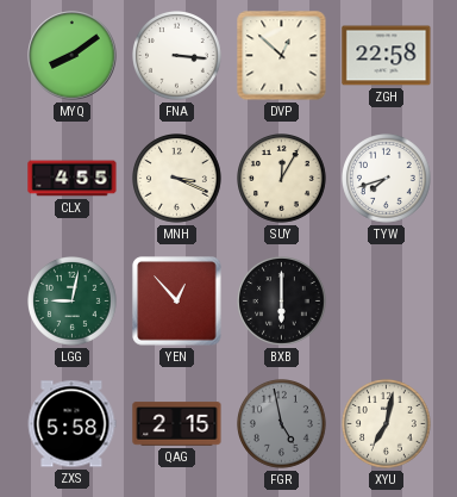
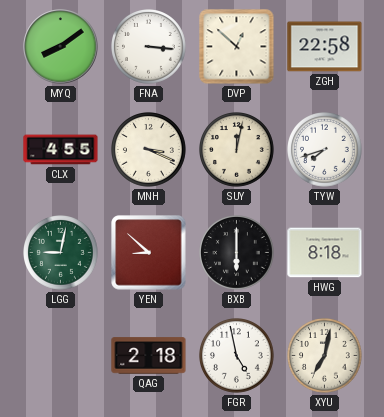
SUY: 12:05 -> 12:02
YEN: 12:53 -> 8:52
HWG: none -> 8:18
ZXS: 5:58 -> none
QAG: 2:15 -> 2:18
FGR dial: grey -> white
